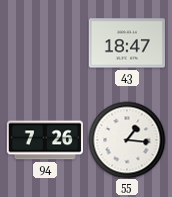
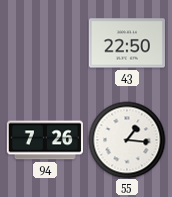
43: 18:47 -> 22:50
